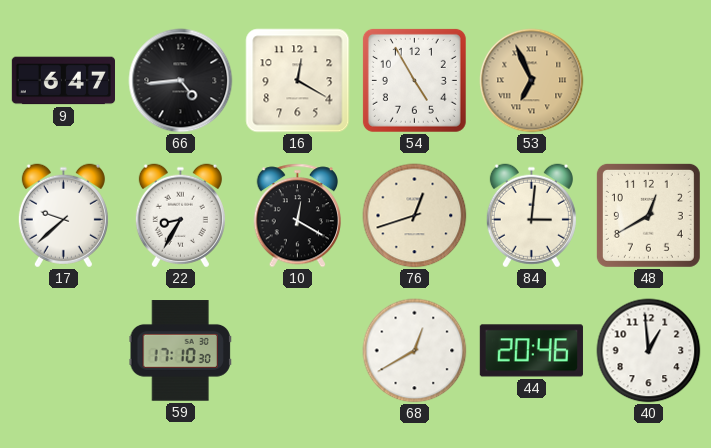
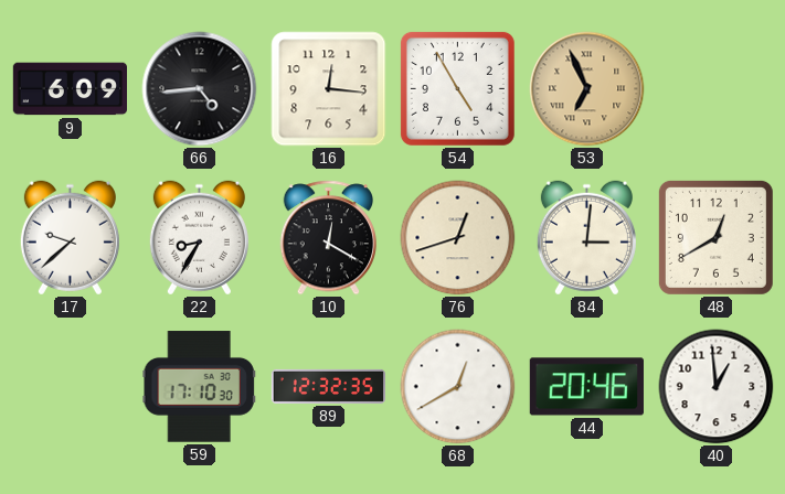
9: 6:47 -> 6:09
16: 12:20 -> 12:16
89: none -> 12:32
